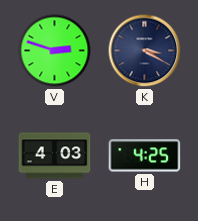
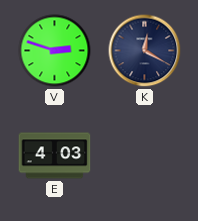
K: 3:20 -> 12:20
H: 4:25 -> none
